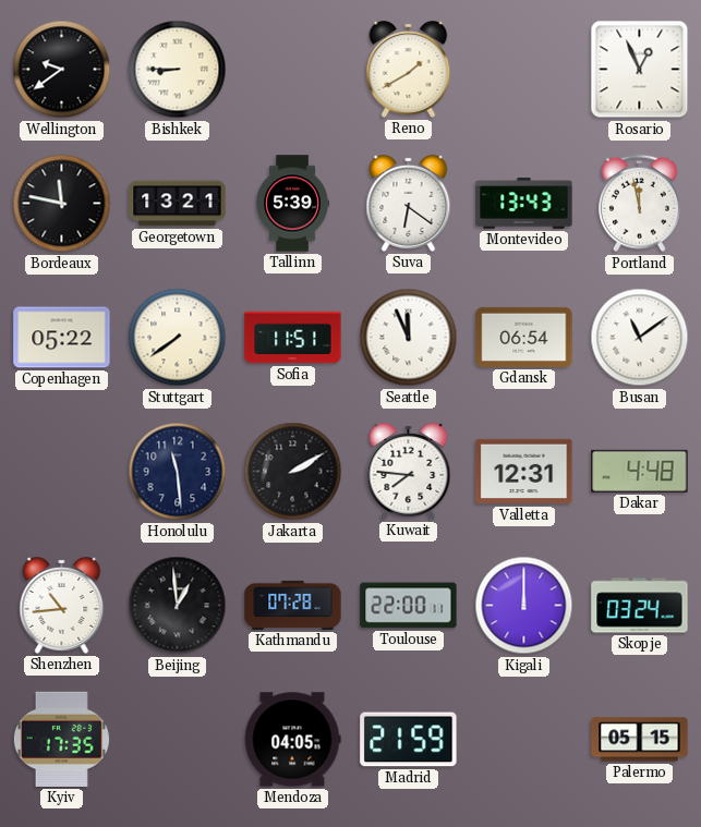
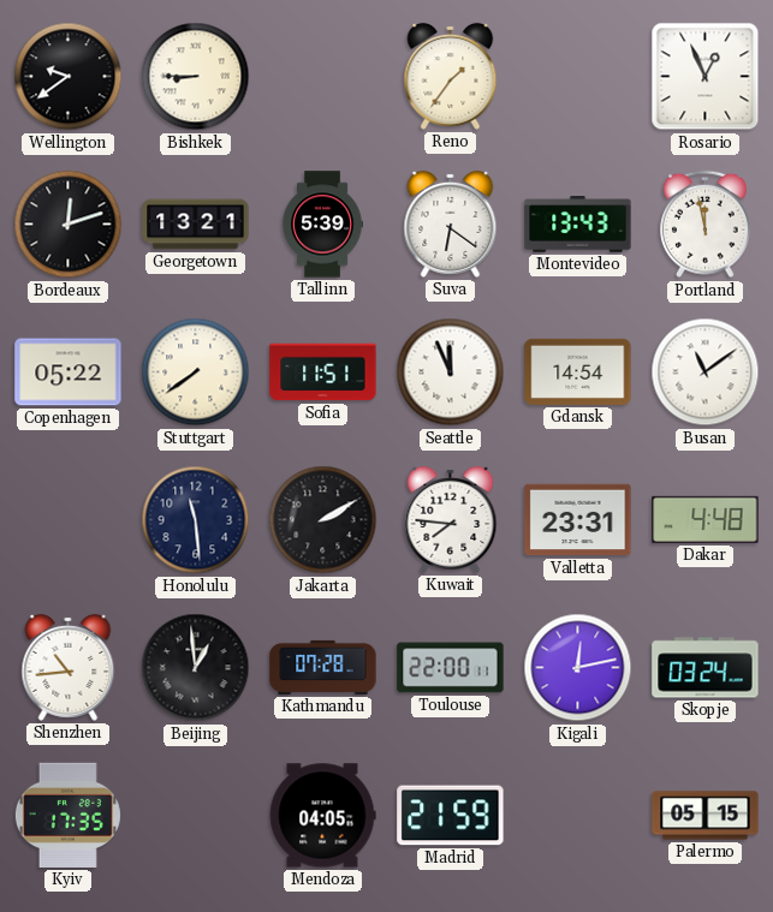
Reno: 1:40 -> 1:36
Bordeaux: 11:47 -> 12:12
Gdansk: 06:54 -> 14:54
Valletta: 12:31 -> 23:31
Kigali: 12:00 -> 12:13
